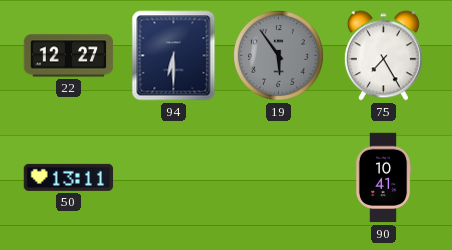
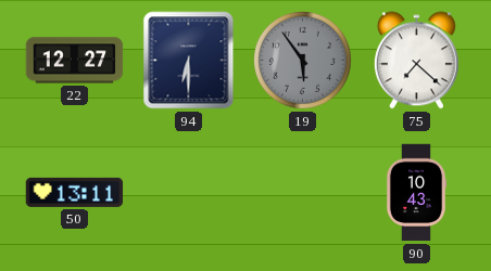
75: 7:25 -> 7:22
90: 10:41 -> 10:43
